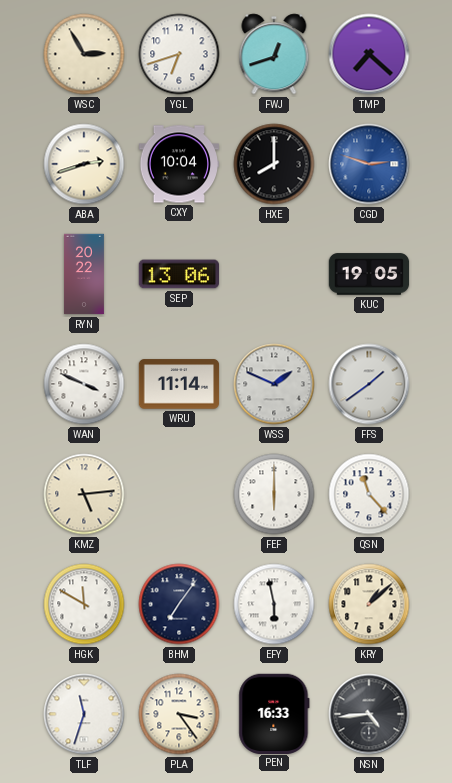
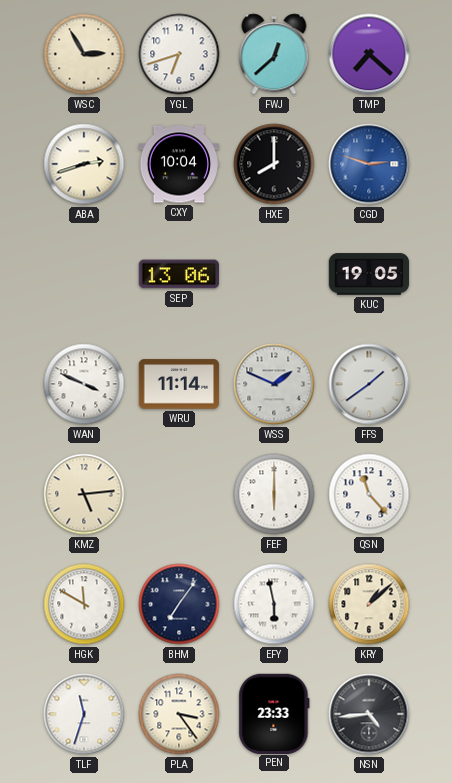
FWJ: 12:42 -> 12:38
RYN: 20:22 -> none
PEN: 16:33 -> 23:33
